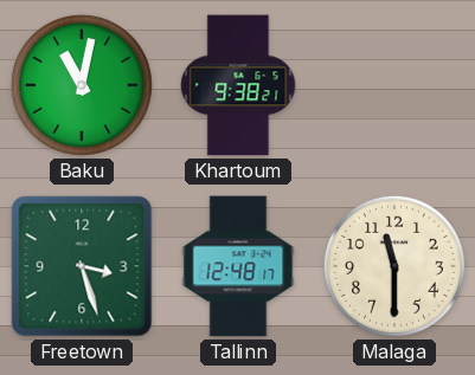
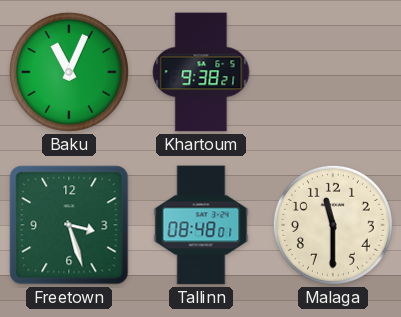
Baku: 11:02 -> 11:04
Tallinn: 12:48 -> 08:48
